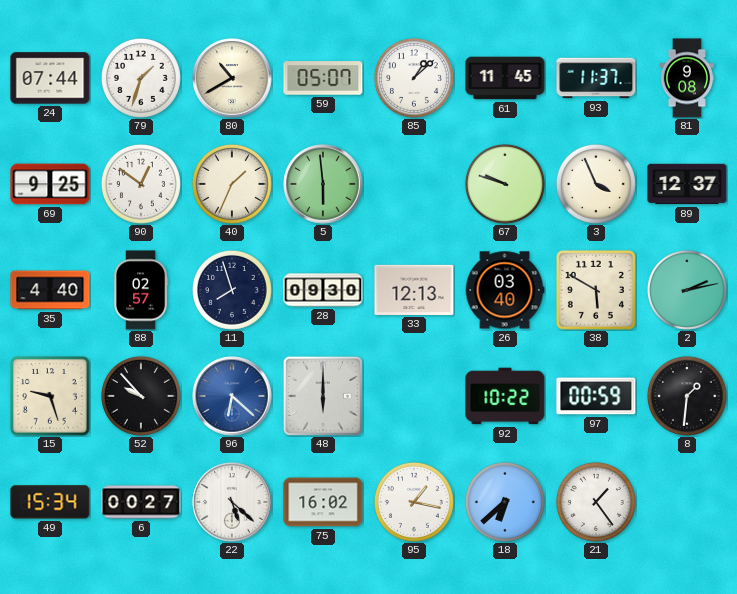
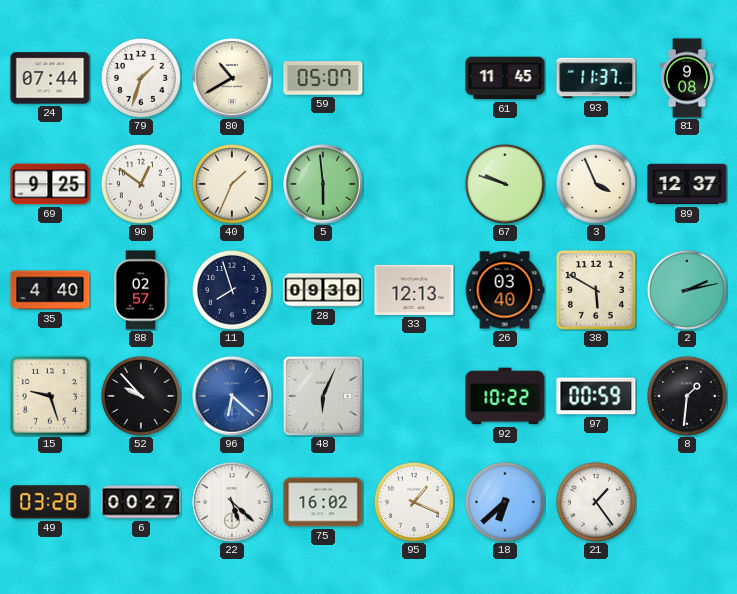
85: 1:08 -> none
48: 6:00 -> 6:04
49: 15:34 -> 03:28
95: 1:17 -> 1:19
